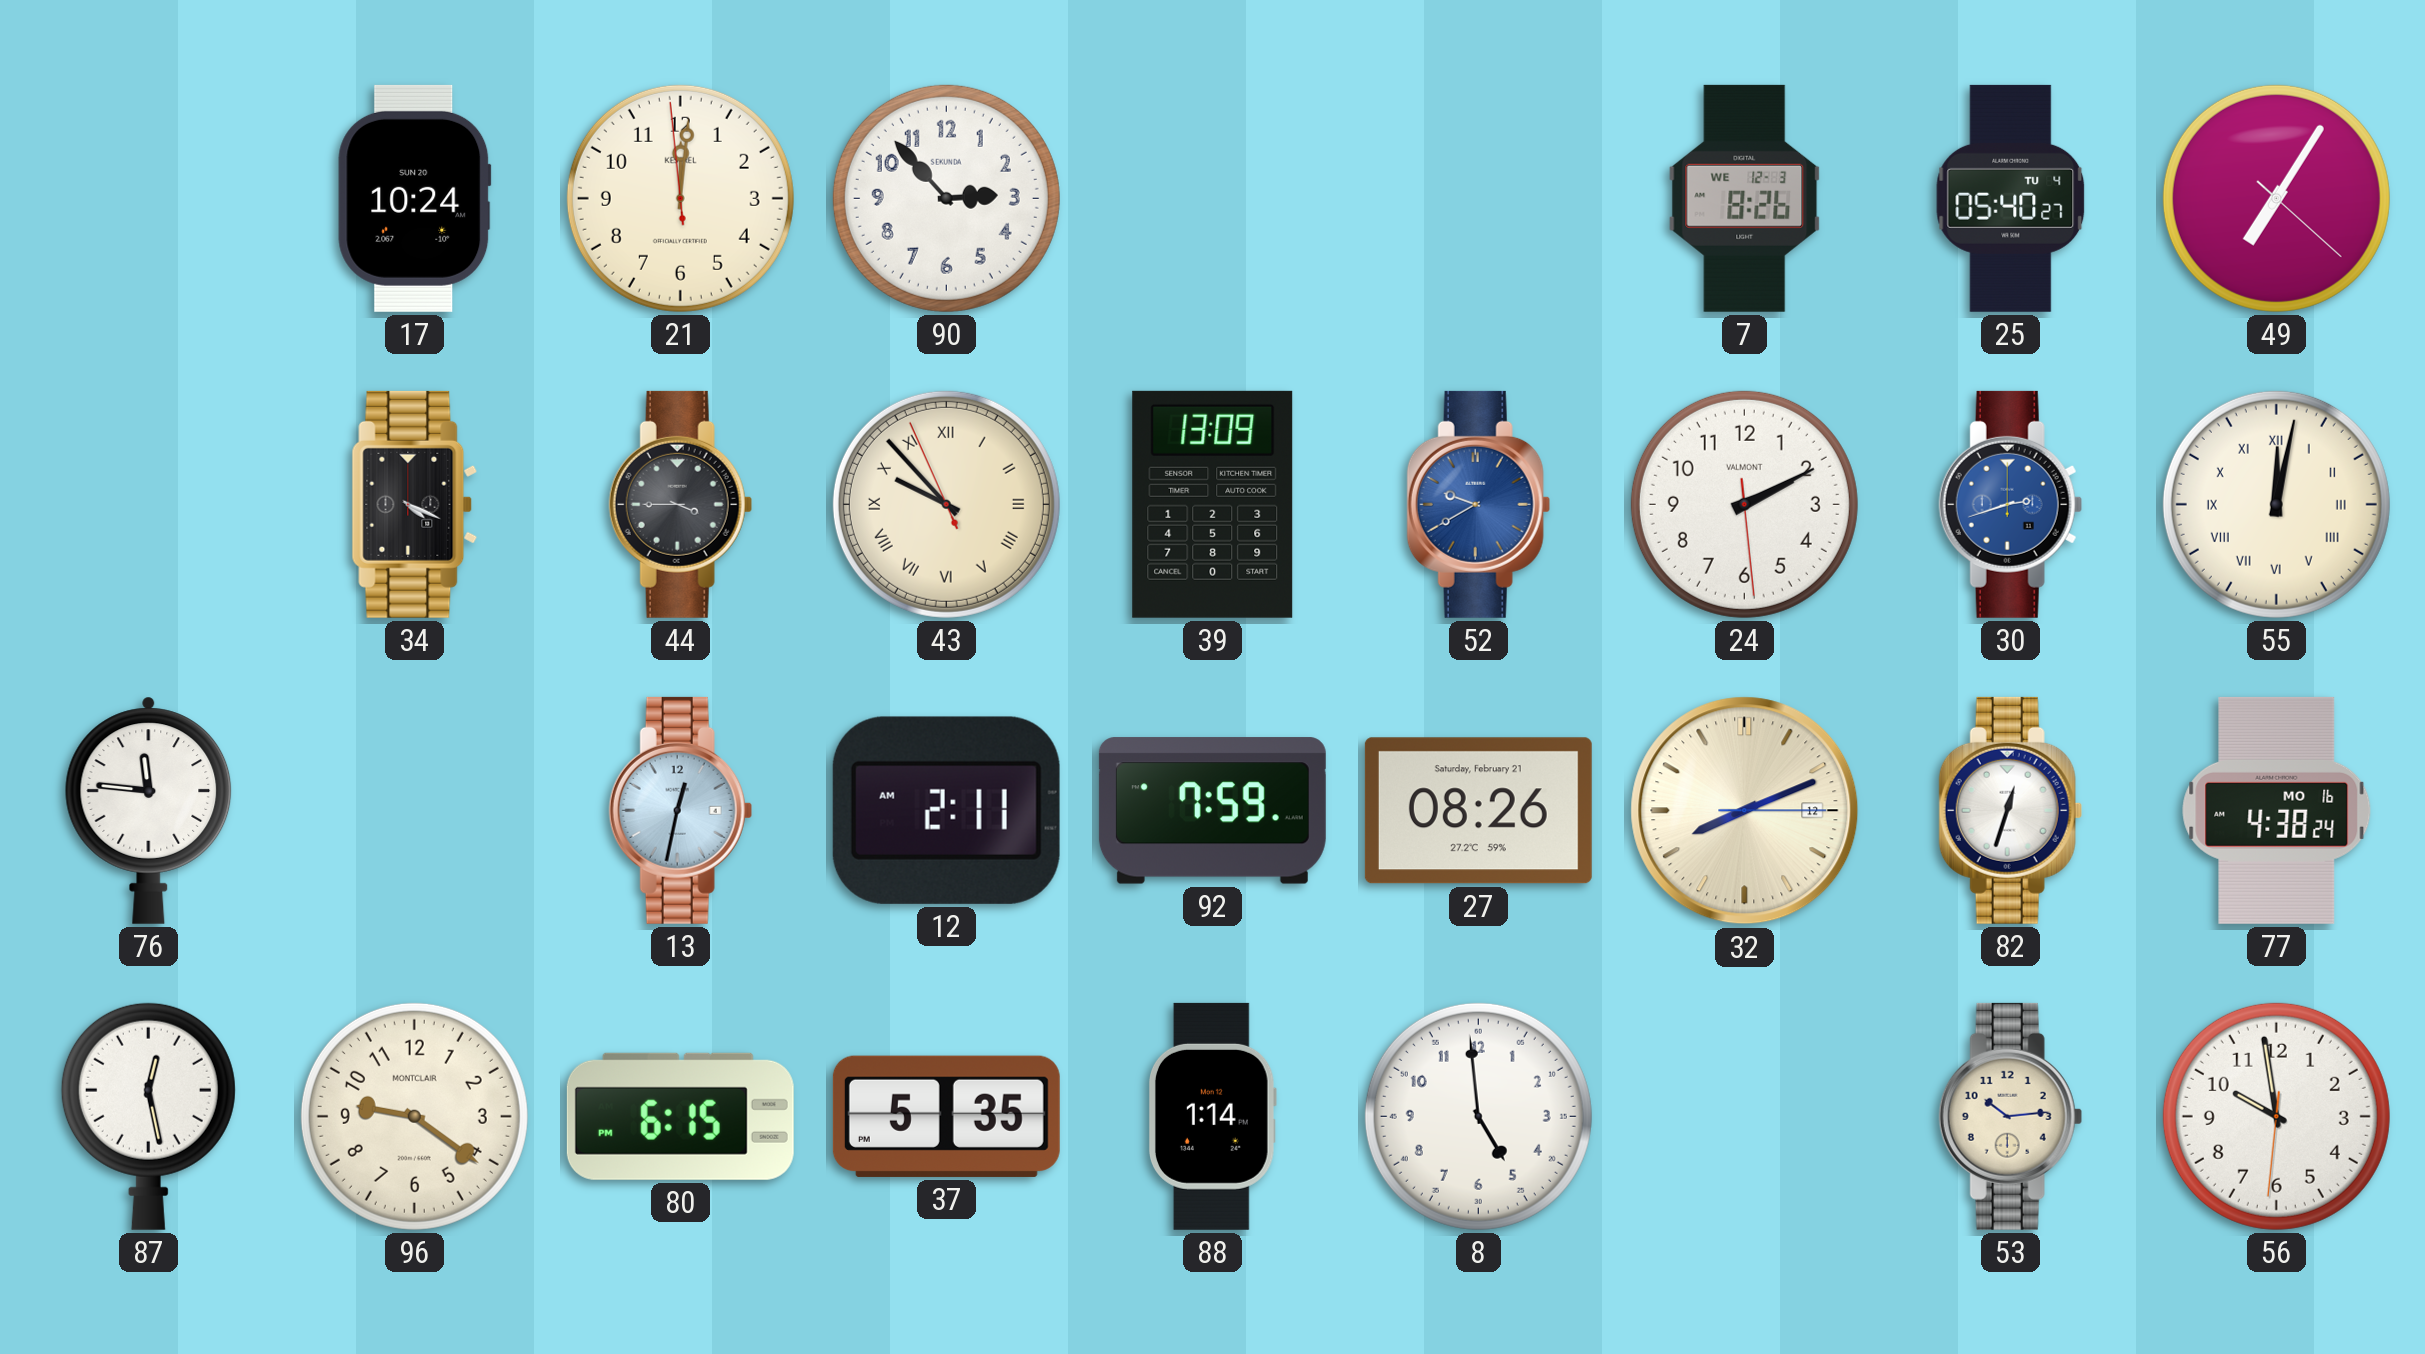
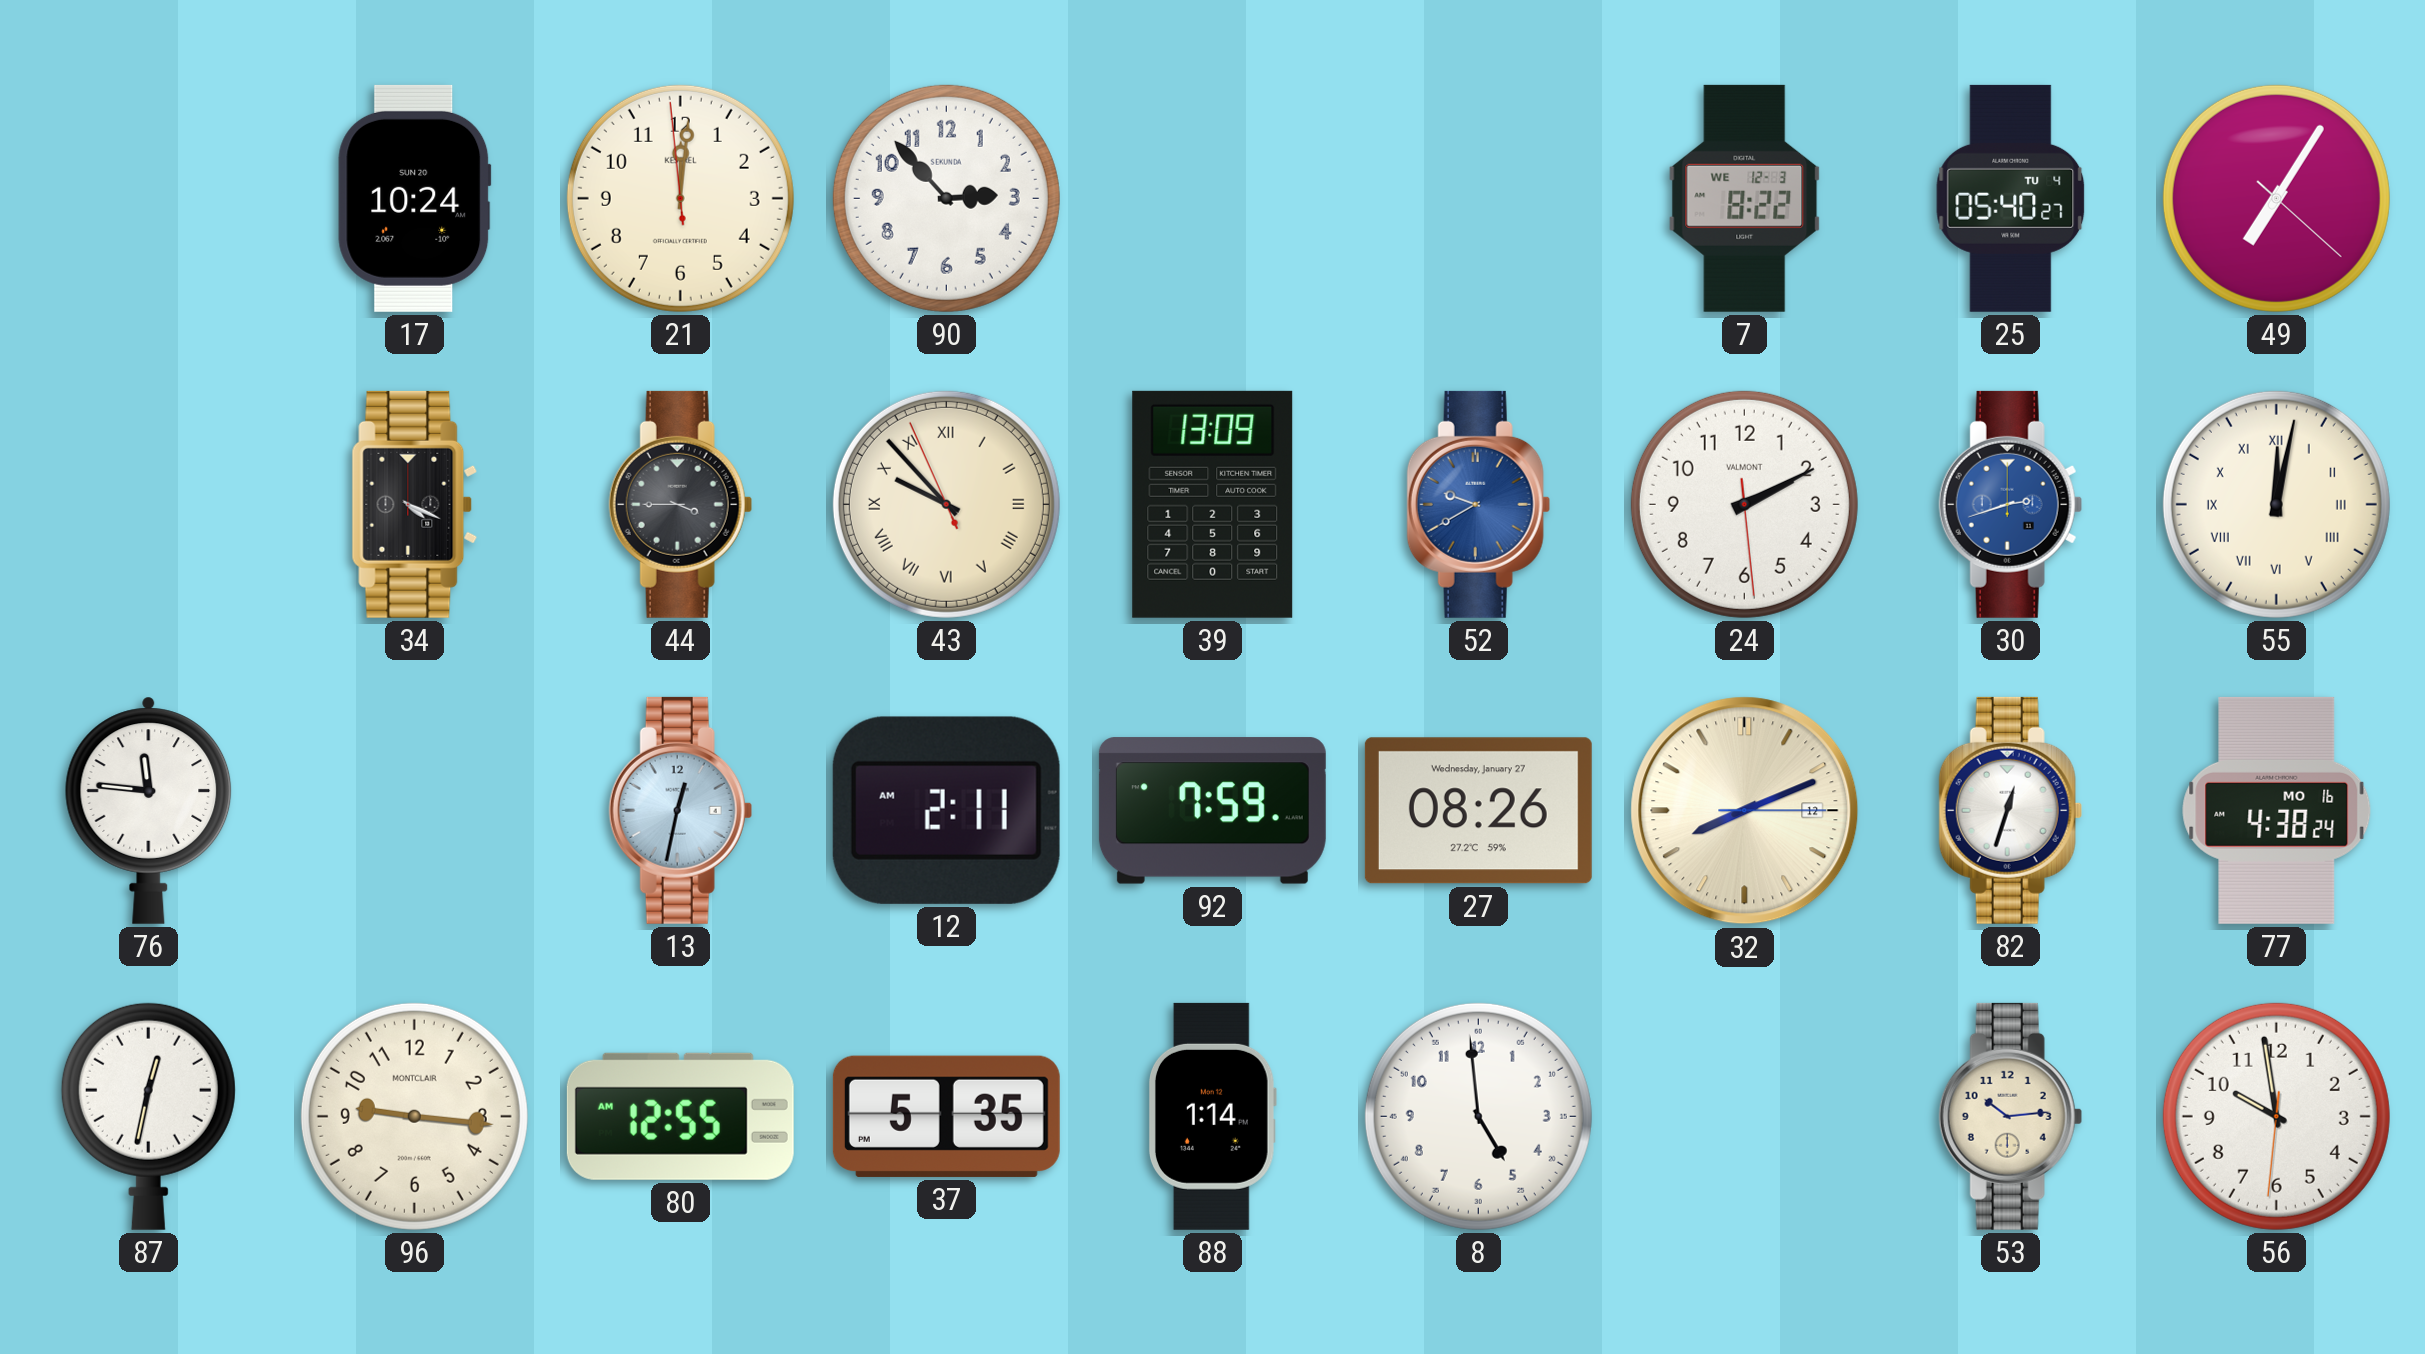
7: 8:26 -> 8:22
27 date: Saturday, February 21 -> Wednesday, January 27
87: 12:28 -> 12:32
96: 9:21 -> 9:16
80: 6:15 -> 12:55
